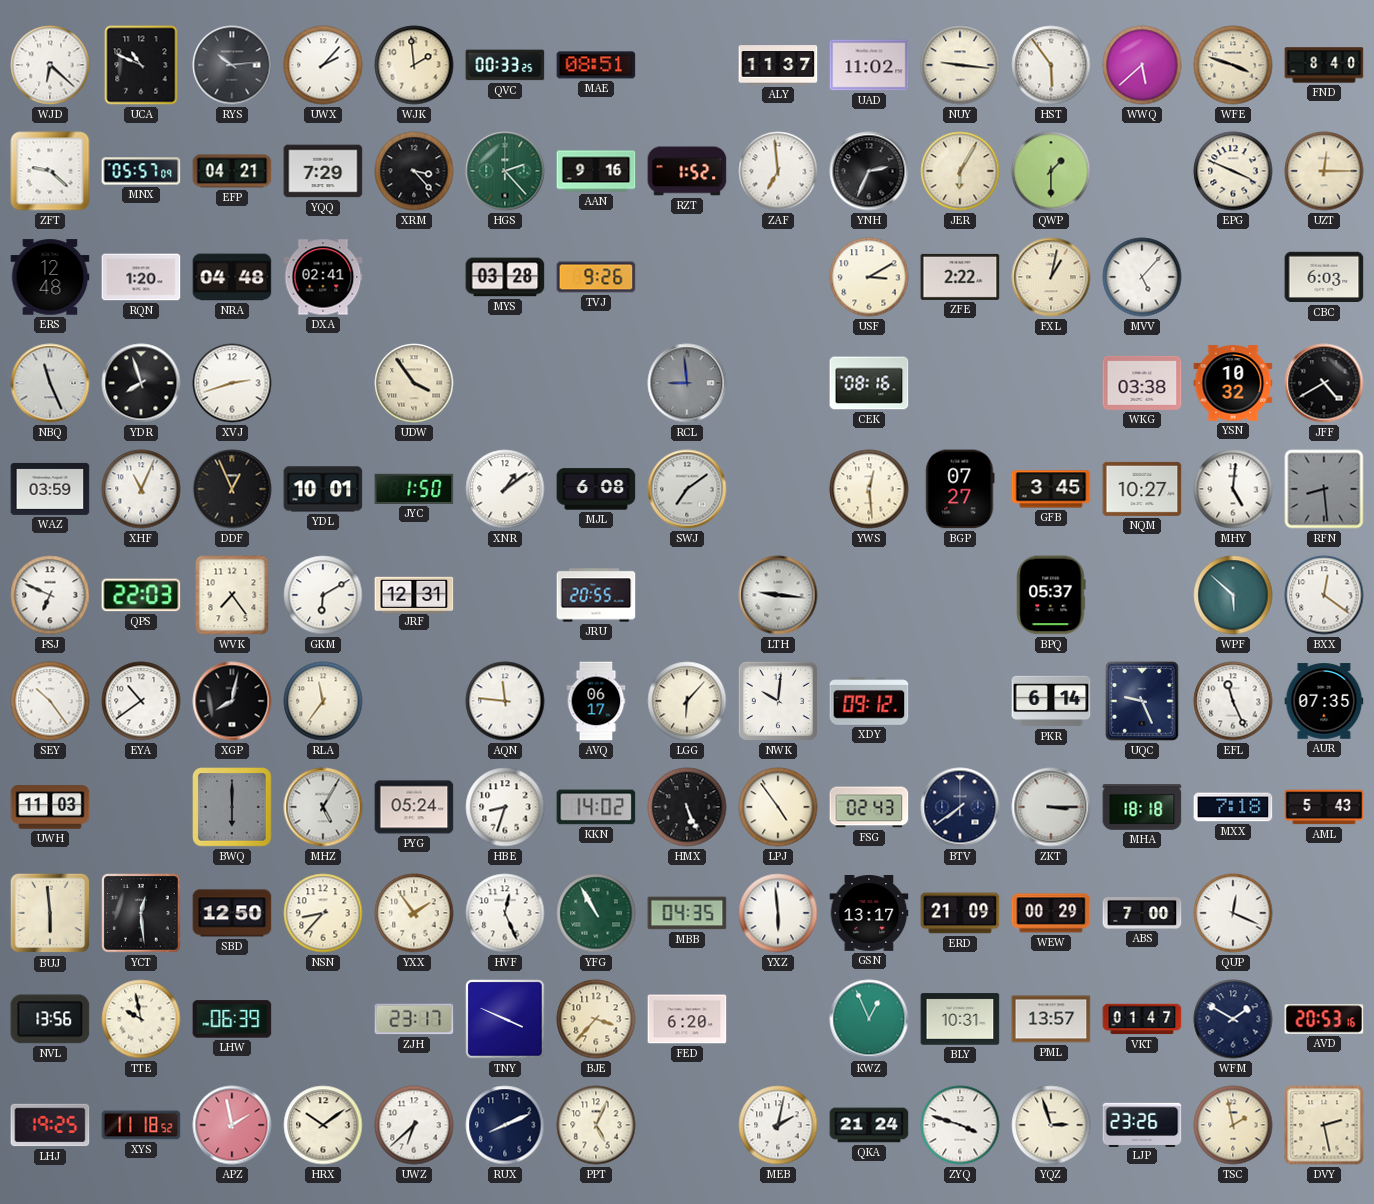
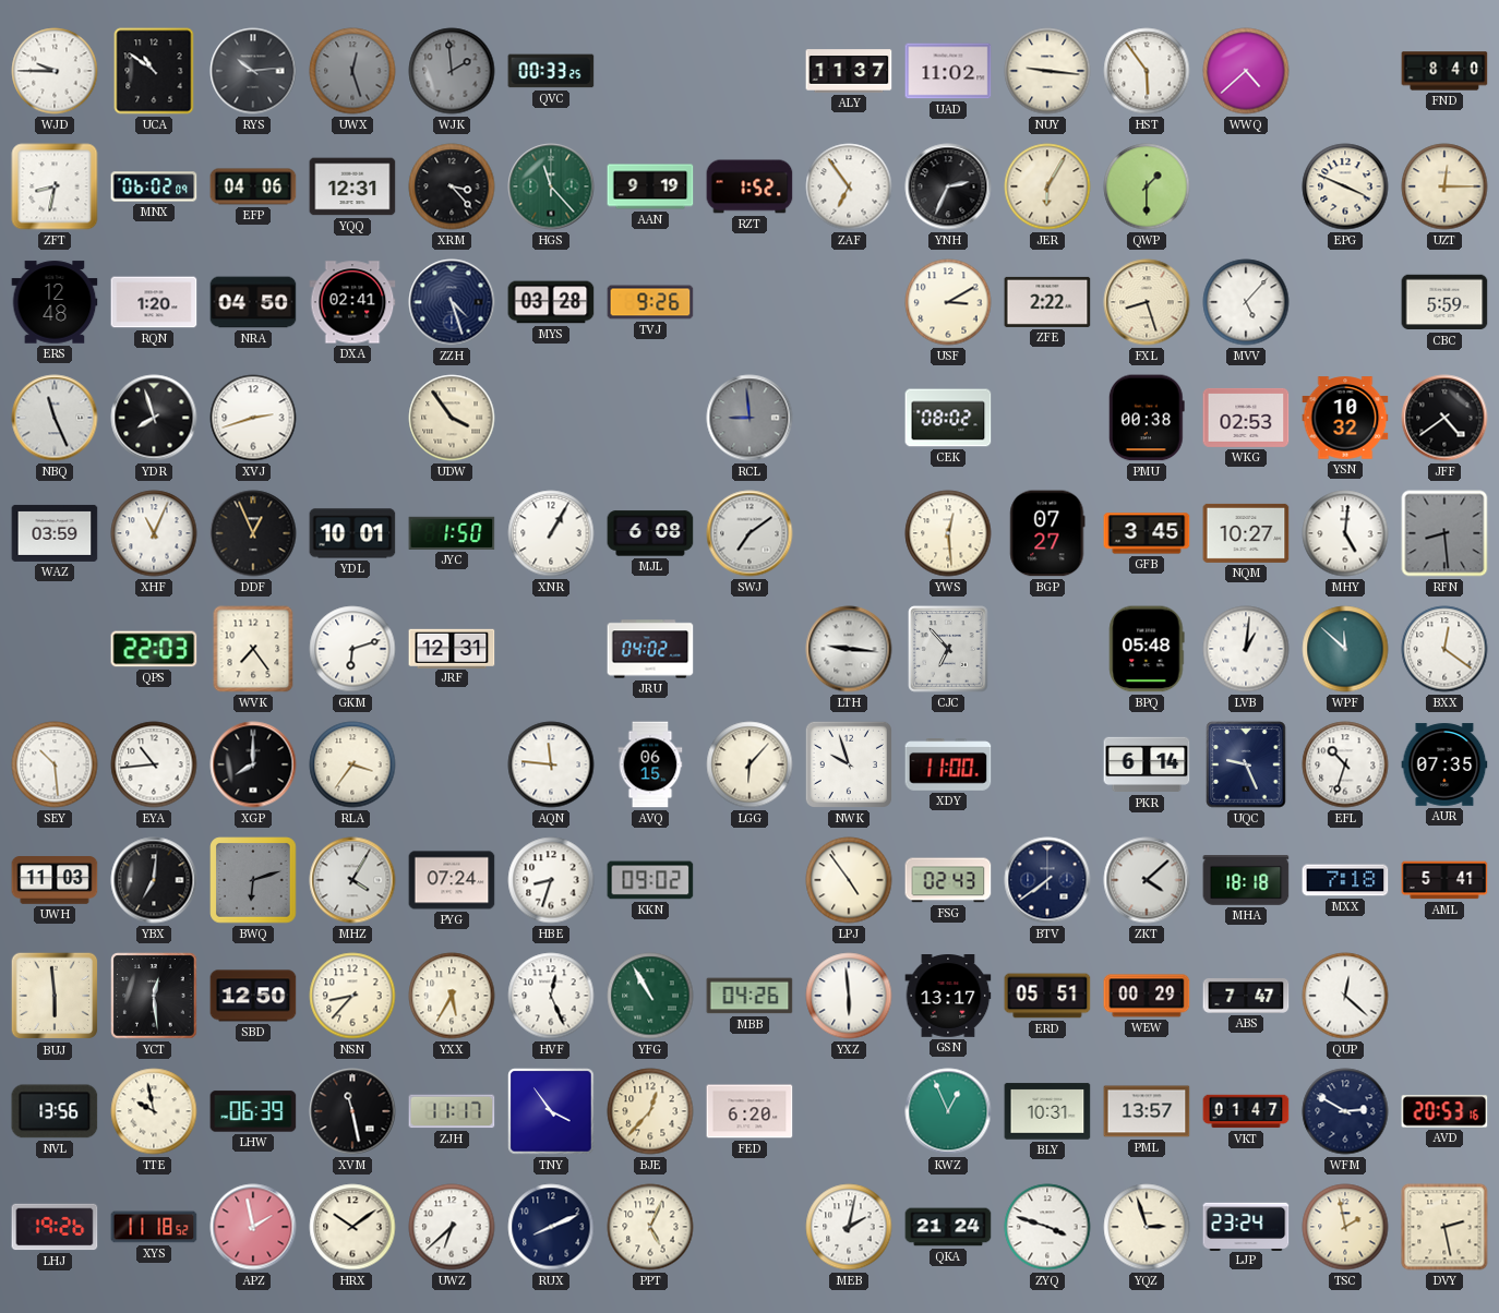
WJD: 6:22 -> 9:45
UCA: 10:49 -> 10:51
UWX: 2:07 -> 12:27
UWX dial: white -> grey
WJK dial: cream -> grey
MAE: 08:51 -> none
WWQ: 5:38 -> 4:38
WFE: 3:48 -> none
ZFT: 9:22 -> 8:32
MNX: 05:57 -> 06:02
EFP: 04:21 -> 04:06
YQQ: 7:29 -> 12:31
HGS: 2:23 -> 11:23
AAN: 9:16 -> 9:19
ZAF: 6:59 -> 6:54
NRA: 04:48 -> 04:50
ZZH: none -> 4:27
FXL: 1:02 -> 8:27
CBC: 6:03 -> 5:59
CEK: 08:16 -> 08:02
PMU: none -> 00:38
WKG: 03:38 -> 02:53
JFF: 4:40 -> 4:39
XNR: 1:09 -> 1:05
PSJ: 6:49 -> none
GKM: 6:10 -> 6:12
JRU: 20:55 -> 04:02
CJC: none -> 6:53
BPQ: 05:37 -> 05:48
LVB: none -> 1:01
WPF: 5:52 -> 11:52
SEY: 10:24 -> 10:29
EYA: 10:39 -> 10:44
XGP: 8:02 -> 8:00
RLA: 11:36 -> 3:36
AVQ: 06:17 -> 06:15
NWK: 10:01 -> 9:57
XDY: 09:12 -> 11:00
EFL: 11:26 -> 10:33
YBX: none -> 7:01
BWQ: 6:00 -> 6:12
MHZ: 5:05 -> 4:05
PYG: 05:24 -> 07:24
KKN: 14:02 -> 09:02
HMX: 5:26 -> none
ZKT: 3:15 -> 4:08
AML: 5:43 -> 5:41
YXX: 1:54 -> 5:35
MBB: 04:35 -> 04:26
ERD: 21:09 -> 05:51
ABS: 7:00 -> 7:47
QUP: 12:19 -> 12:22
XVM: none -> 11:28
ZJH: 23:17 -> 11:17
TNY: 3:49 -> 3:54
BJE: 3:37 -> 12:37
WFM: 1:50 -> 2:50
LHJ: 19:25 -> 19:26
LJP: 23:26 -> 23:24
